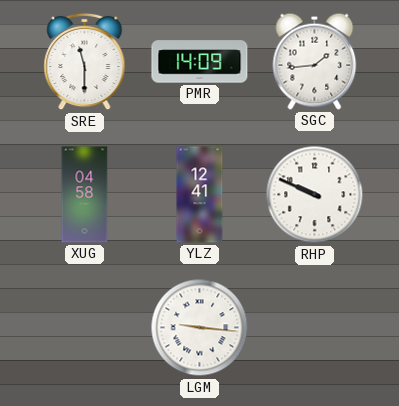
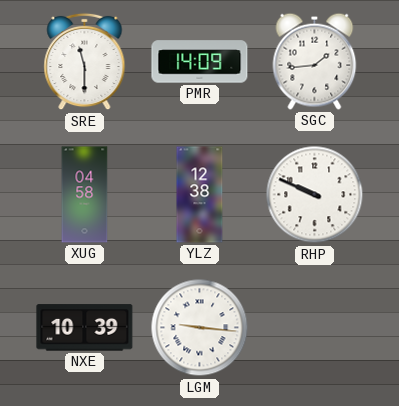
YLZ: 12:41 -> 12:38
NXE: none -> 10:39
